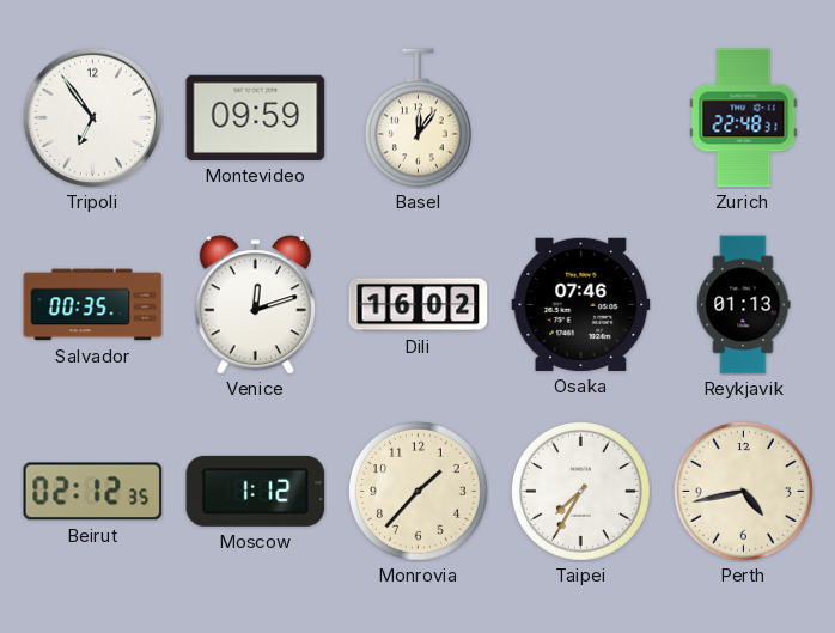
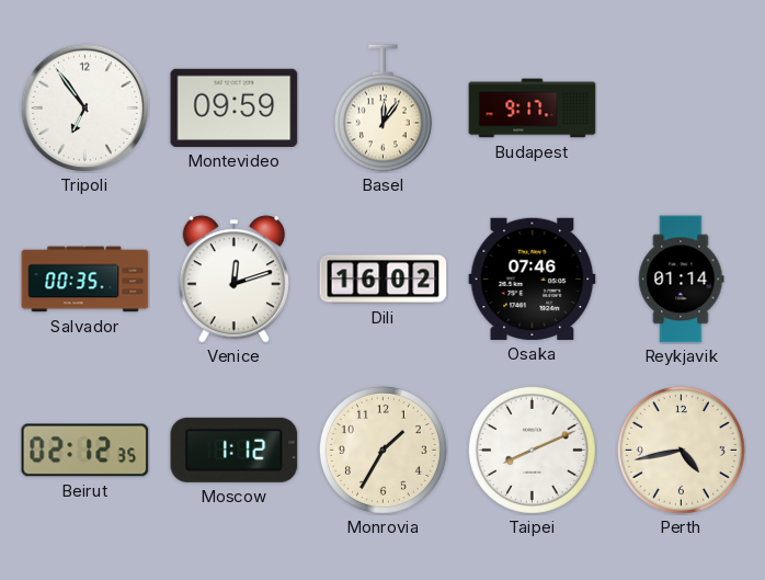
Budapest: none -> 9:17
Zurich: 22:48 -> none
Reykjavik: 01:13 -> 01:14
Monrovia: 1:37 -> 1:35
Taipei: 7:35 -> 8:11
